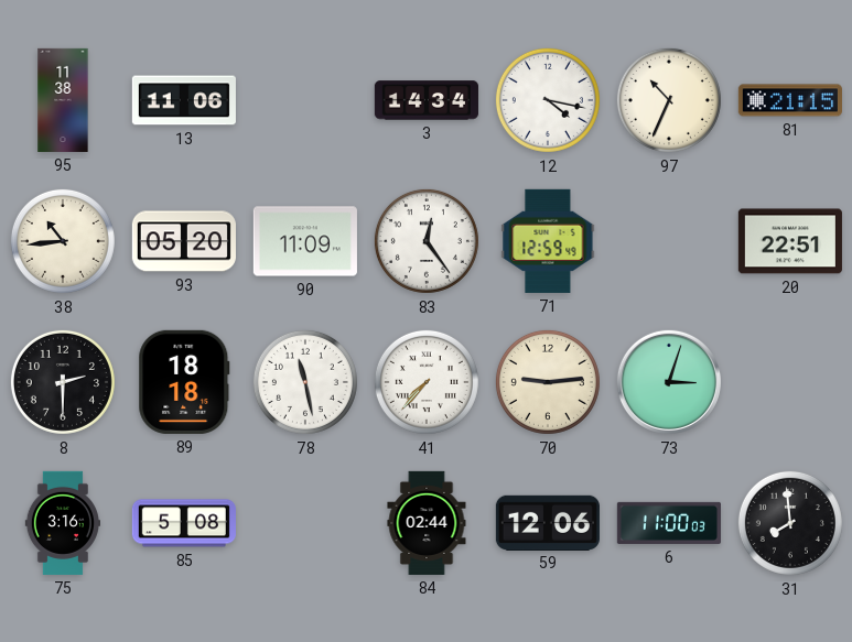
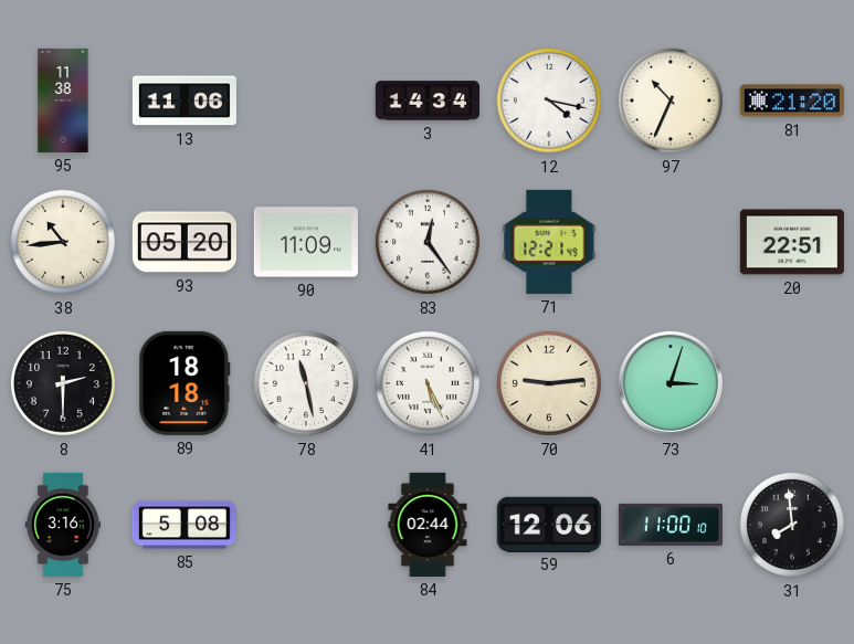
81: 21:15 -> 21:20
71: 12:59 -> 12:21
41: 7:37 -> 5:26
6: 11:00:03 -> 11:00:10
